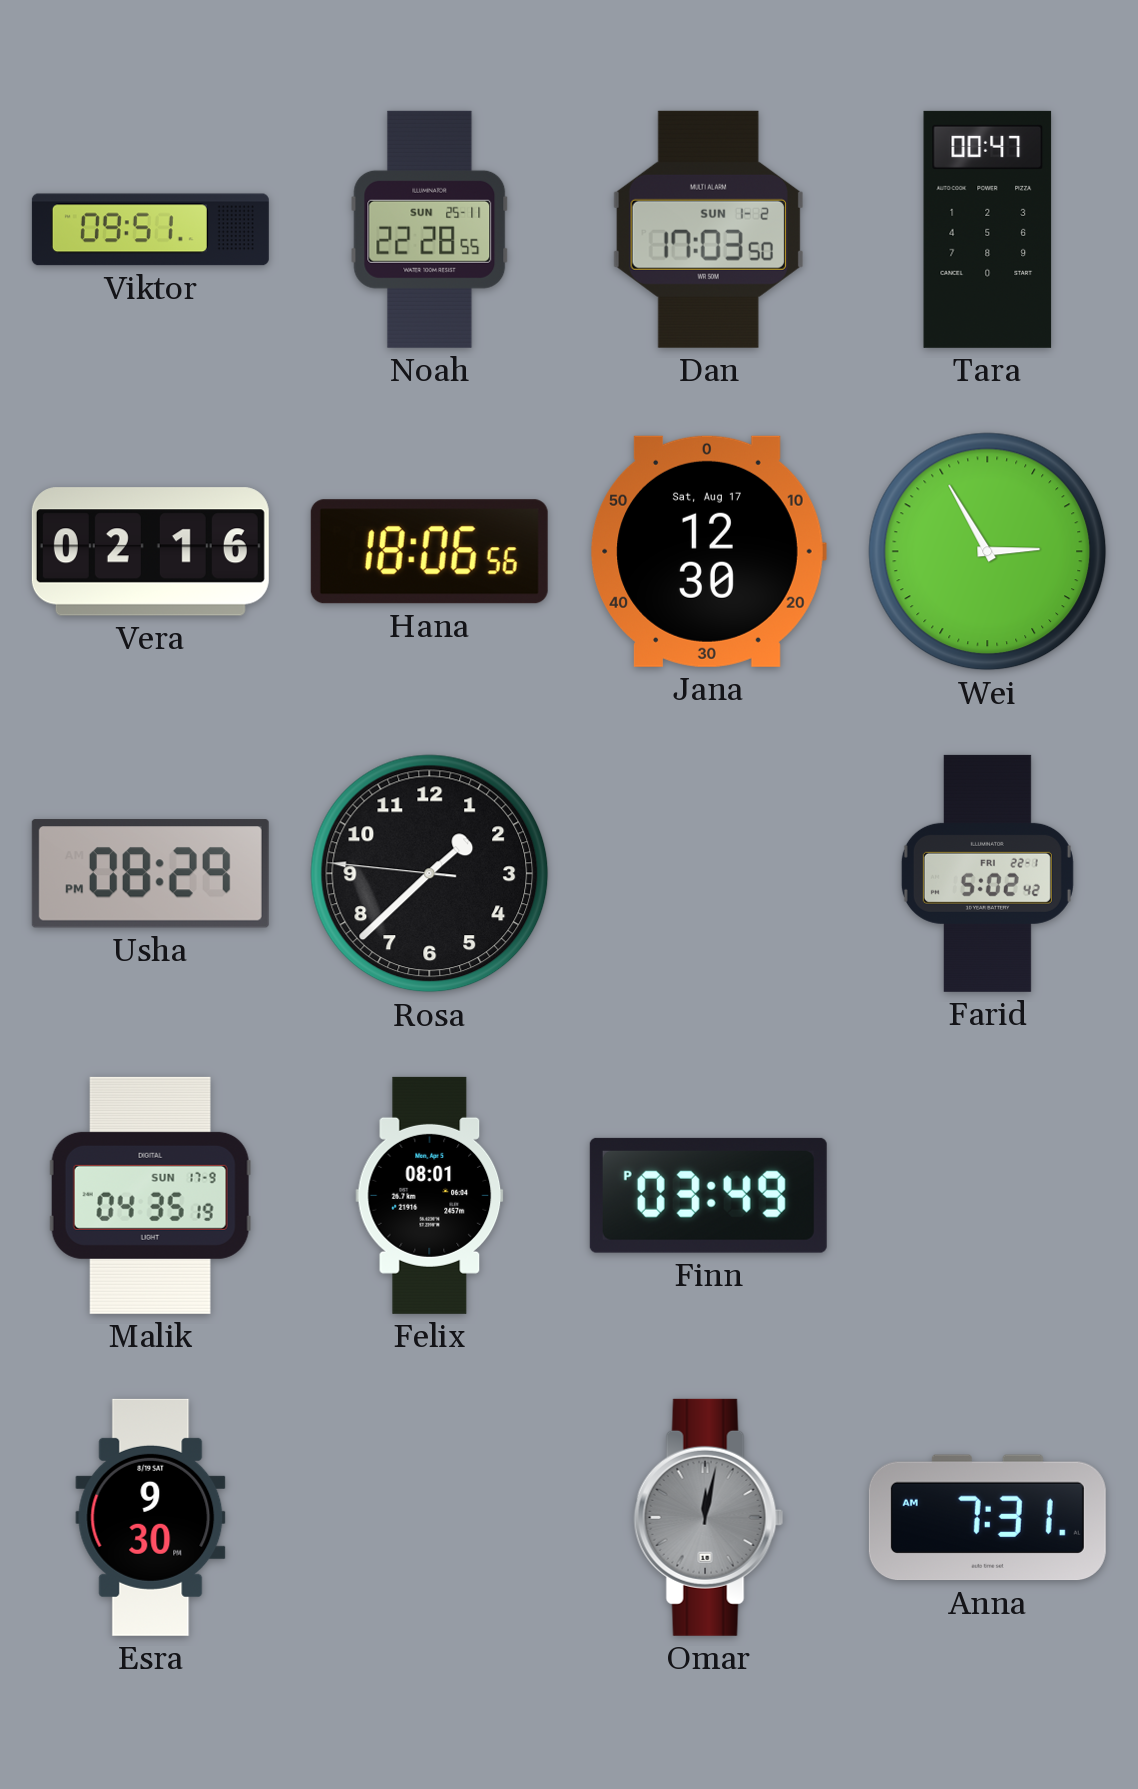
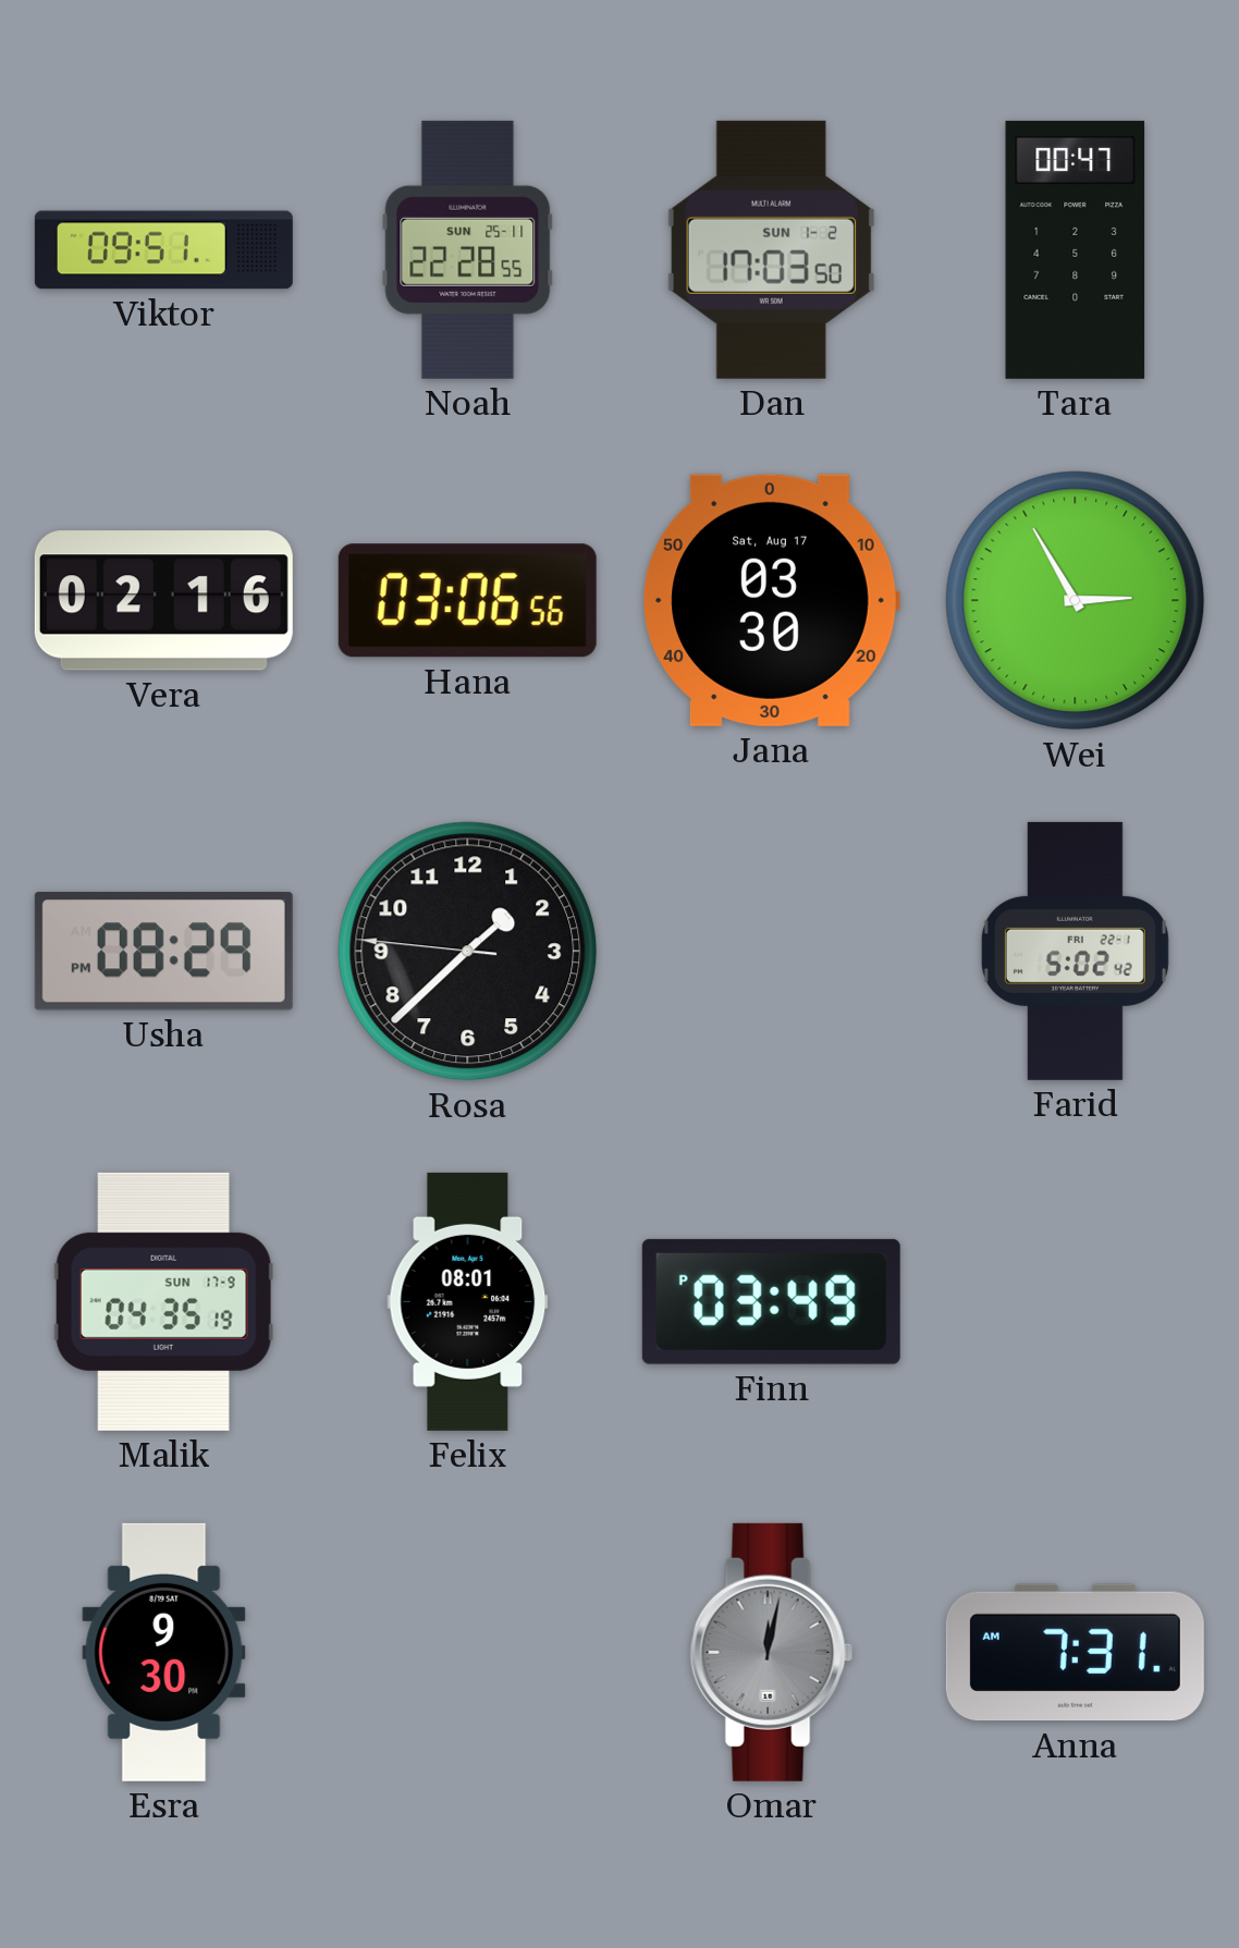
Hana: 18:06 -> 03:06
Jana: 12:30 -> 03:30
